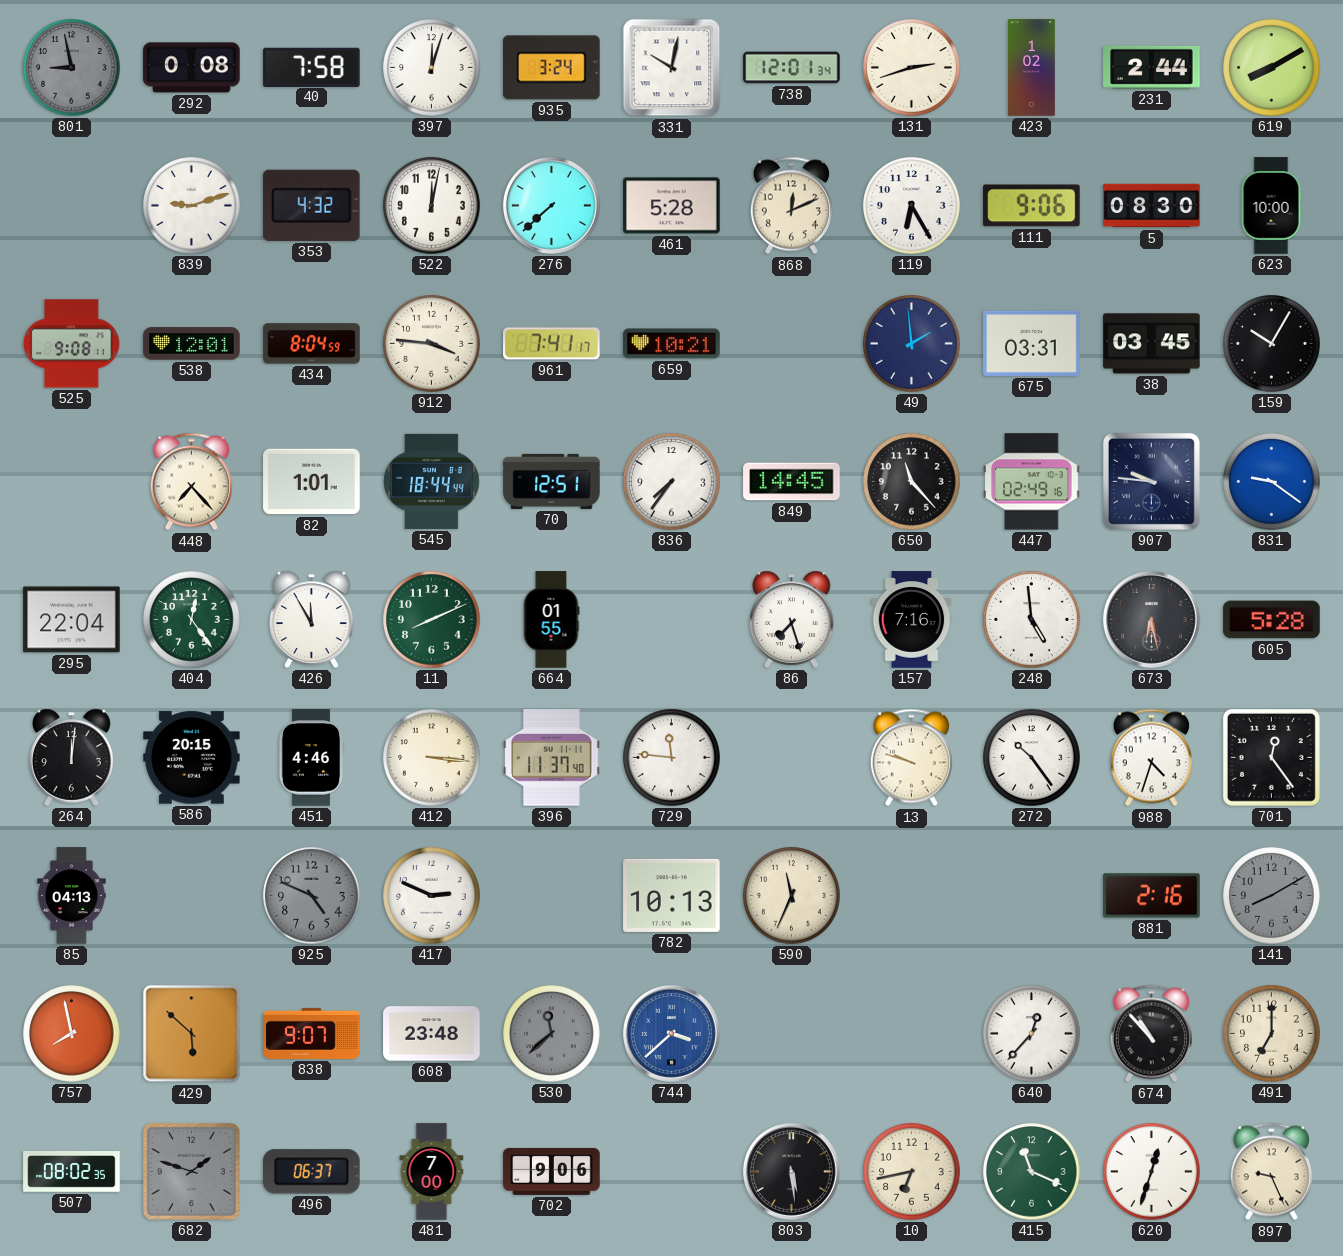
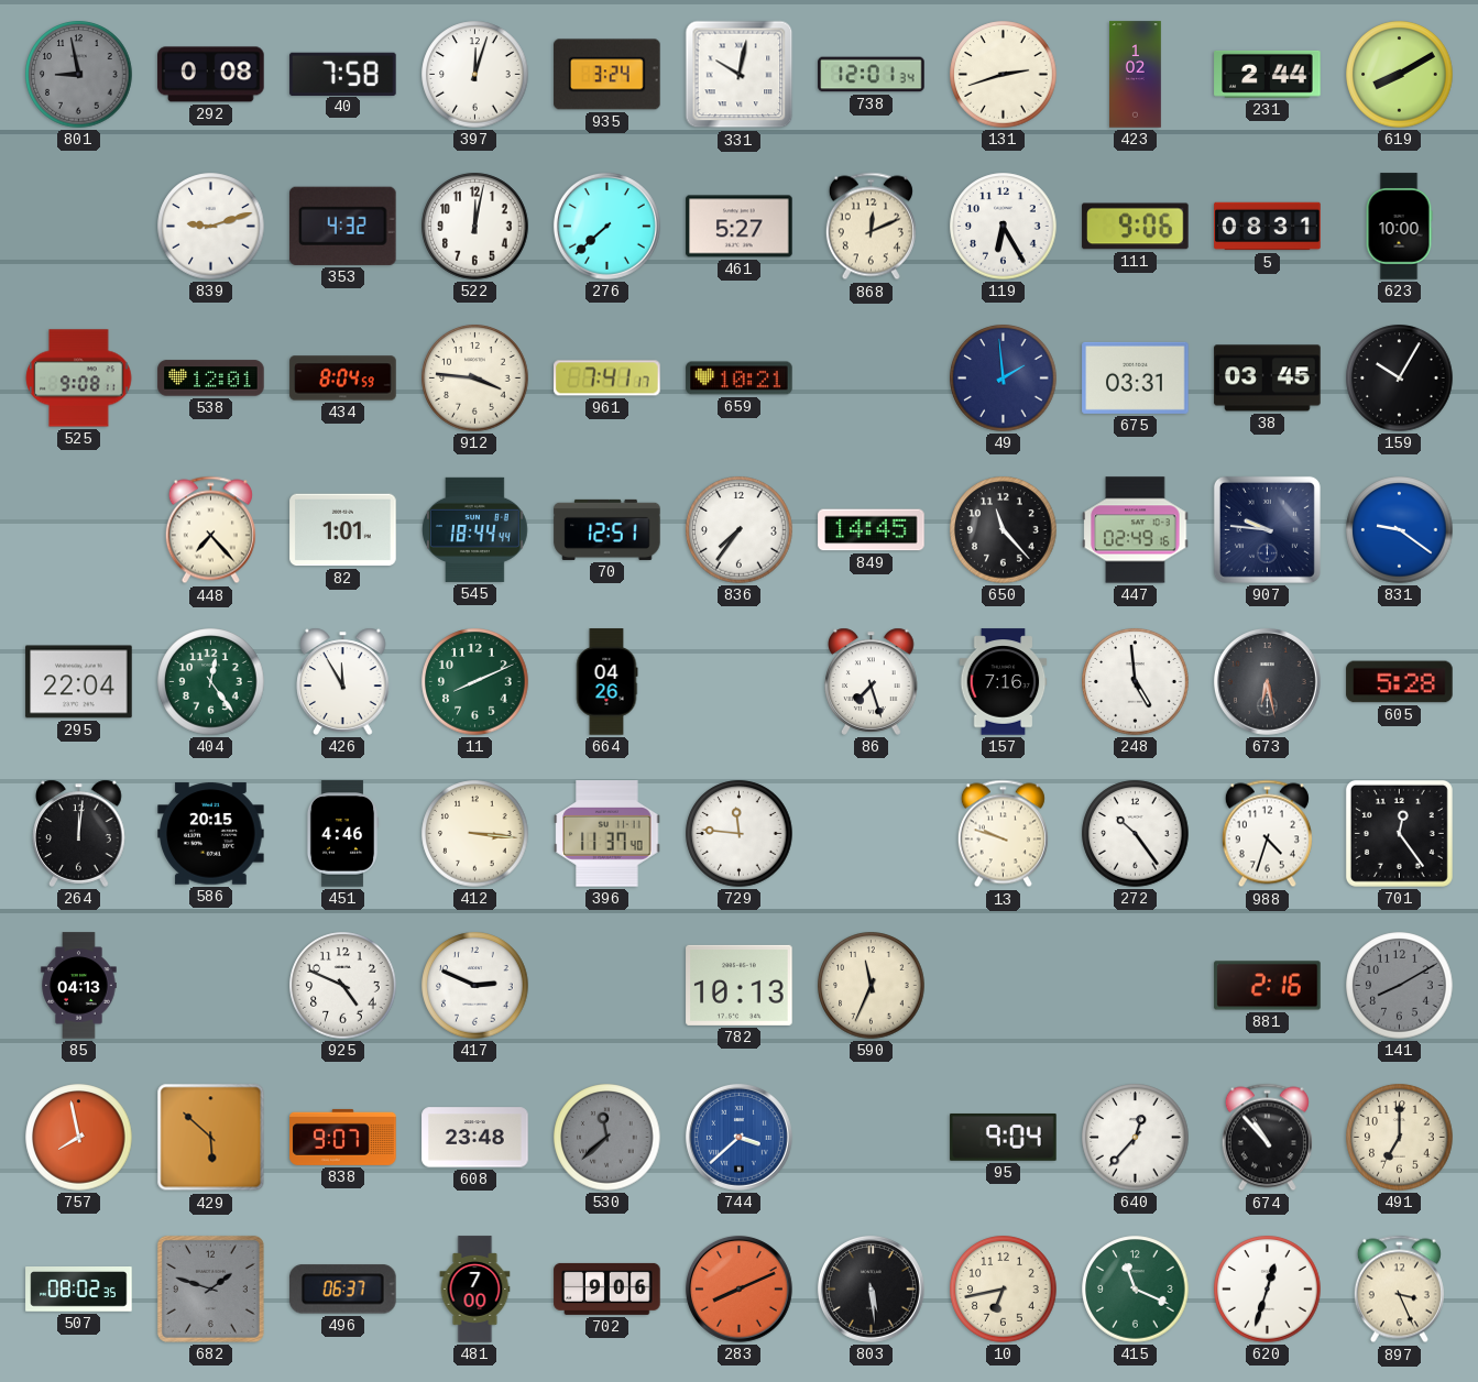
461: 5:28 -> 5:27
5: 08:30 -> 08:31
664: 01:55 -> 04:26
925 dial: grey -> white
95: none -> 9:04
283: none -> 8:11
897: 9:26 -> 3:26
